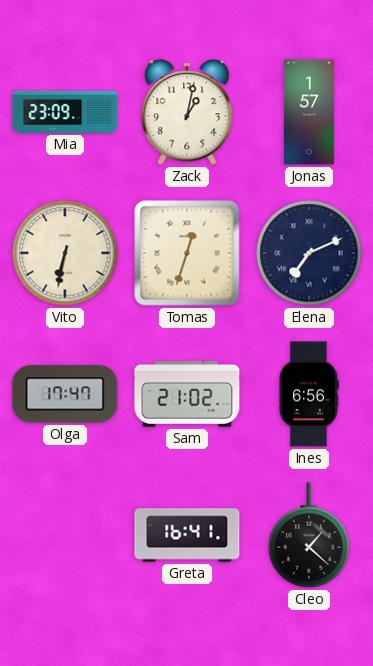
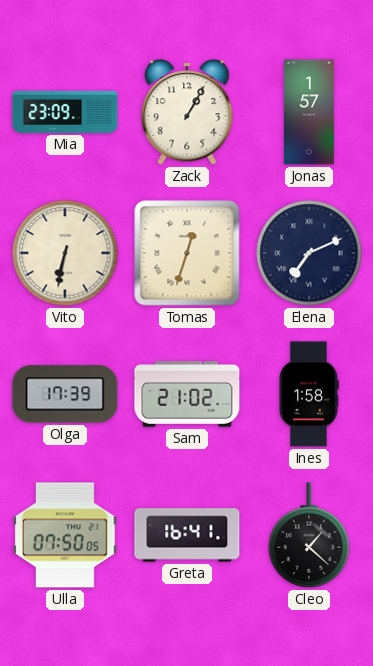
Zack: 1:02 -> 1:05
Olga: 17:47 -> 17:39
Ines: 6:56 -> 1:58
Ulla: none -> 07:50
